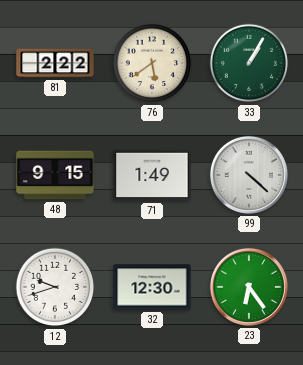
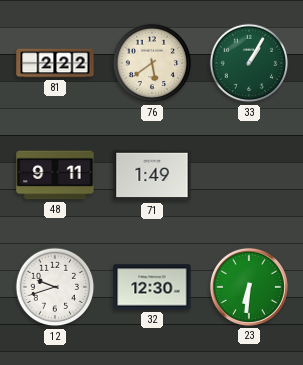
48: 9:15 -> 9:11
99: 4:22 -> none
23: 6:24 -> 6:31
